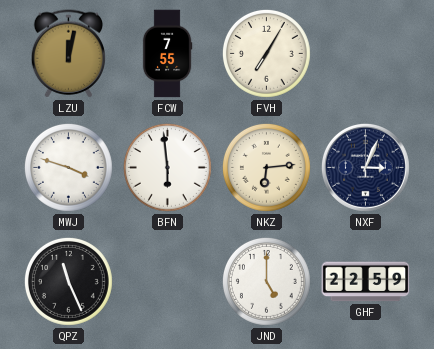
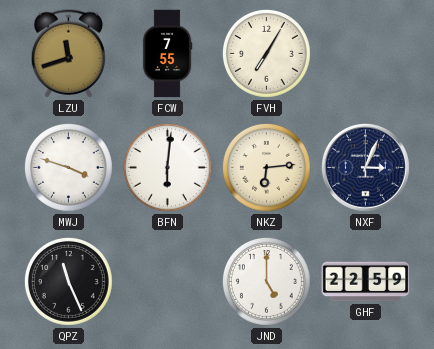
LZU: 12:02 -> 11:42
BFN: 5:59 -> 6:01
